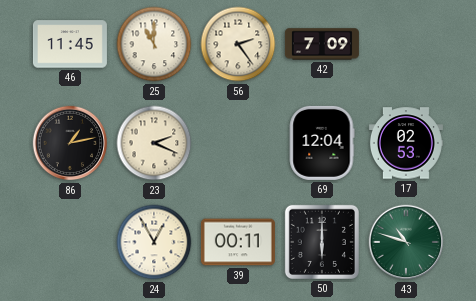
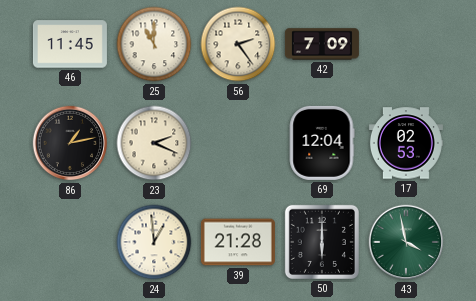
24: 12:55 -> 12:59
39: 00:11 -> 21:28
43: 10:48 -> 3:58
